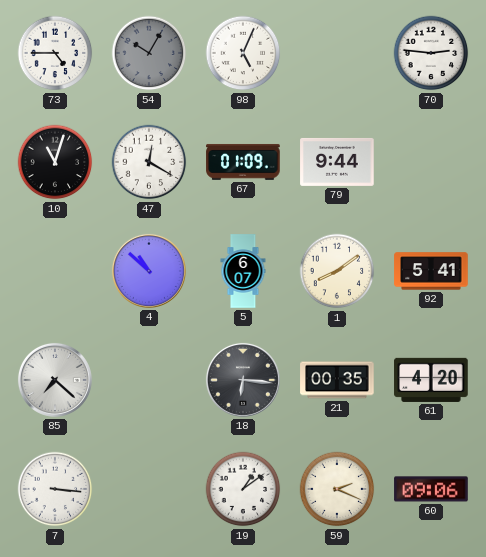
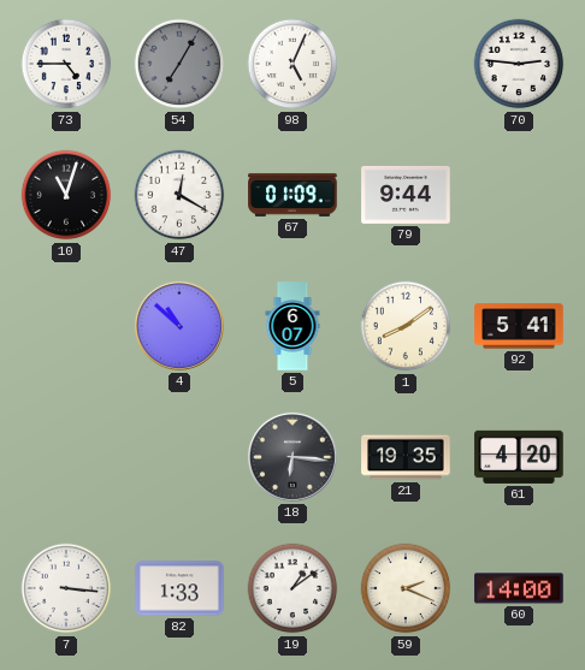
54: 10:05 -> 7:05
85: 7:22 -> none
21: 00:35 -> 19:35
82: none -> 1:33
60: 09:06 -> 14:00
